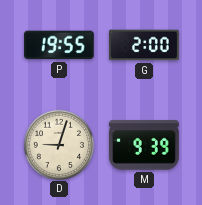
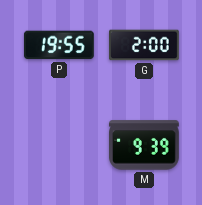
D: 9:03 -> none
